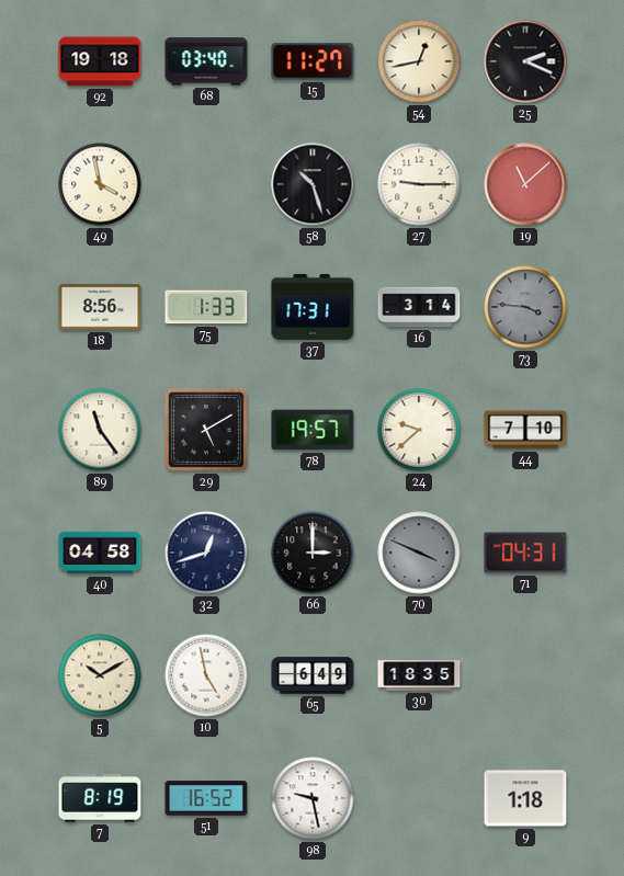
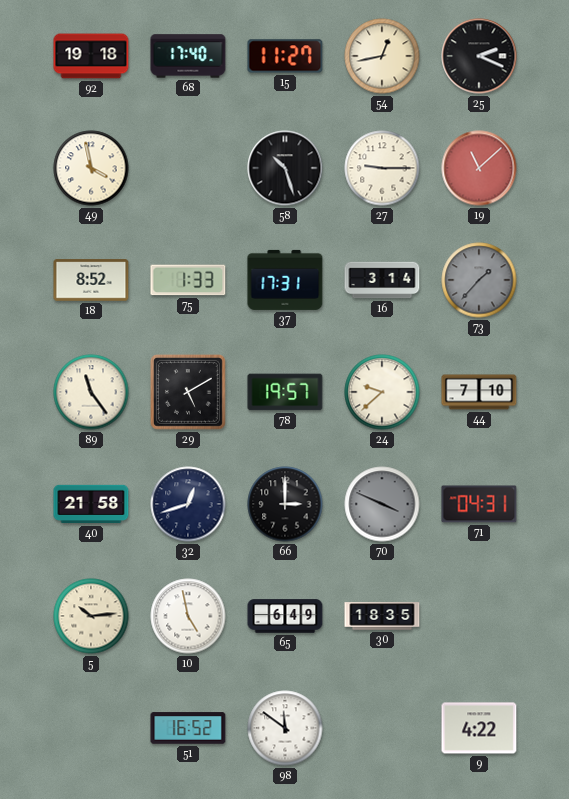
68: 03:40 -> 17:40
18: 8:56 -> 8:52
73: 3:46 -> 1:37
40: 04:58 -> 21:58
5: 10:10 -> 10:14
7: 8:19 -> none
98: 9:28 -> 11:51
9: 1:18 -> 4:22
